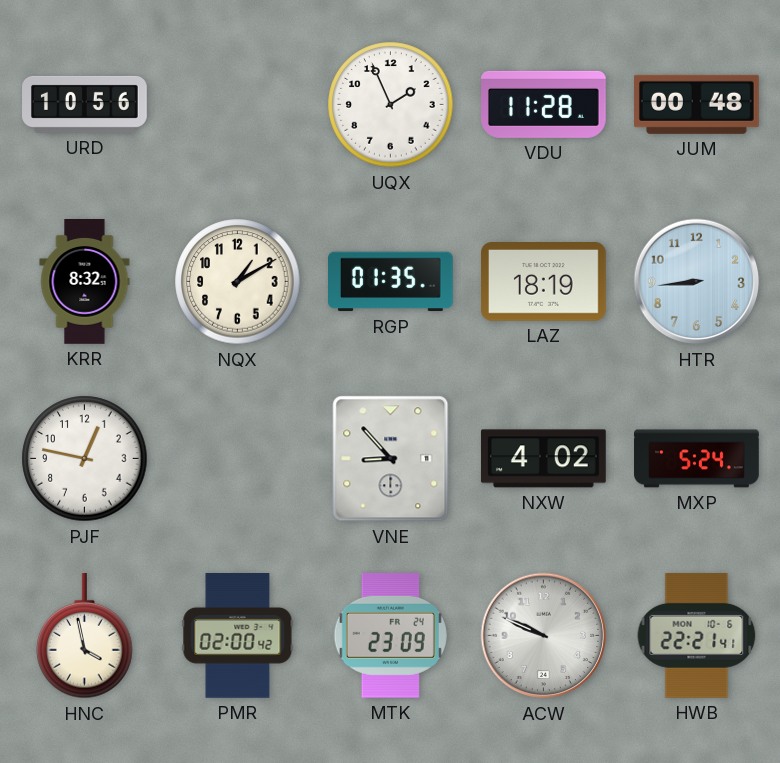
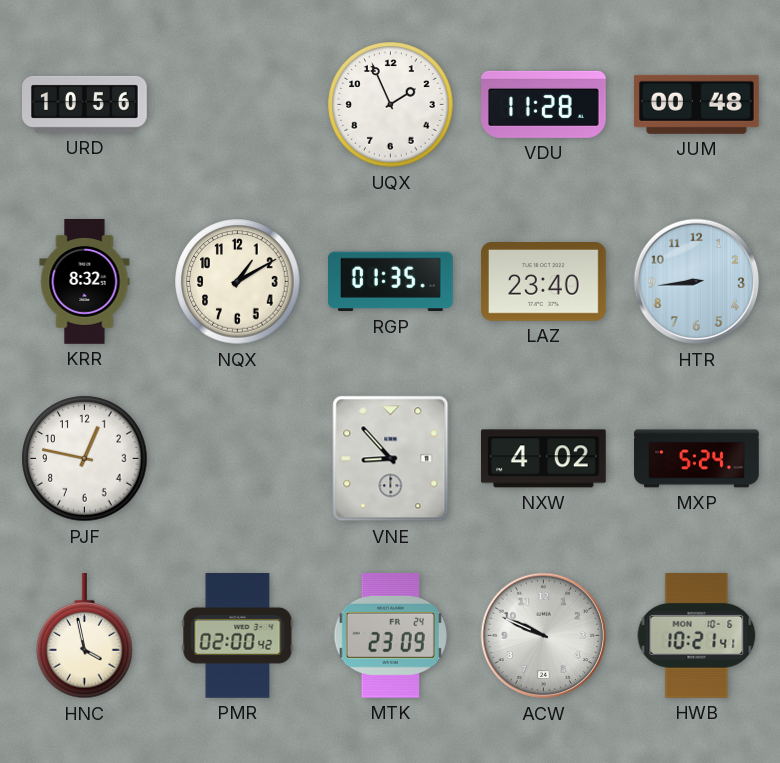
LAZ: 18:19 -> 23:40
HWB: 22:21 -> 10:21
